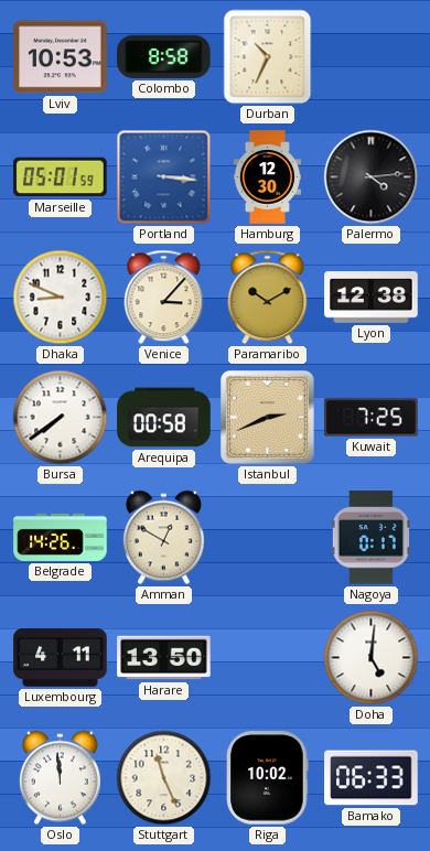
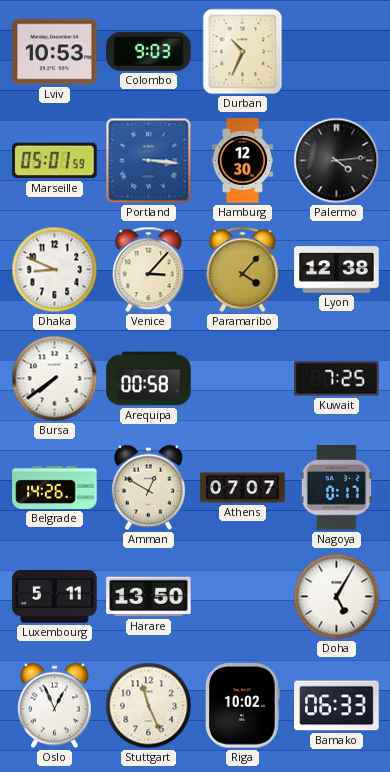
Colombo: 8:58 -> 9:03
Paramaribo: 10:10 -> 4:07
Istanbul: 2:41 -> none
Athens: none -> 07:07
Luxembourg: 4:11 -> 5:11
Doha: 5:01 -> 5:05
Oslo: 11:59 -> 12:56
